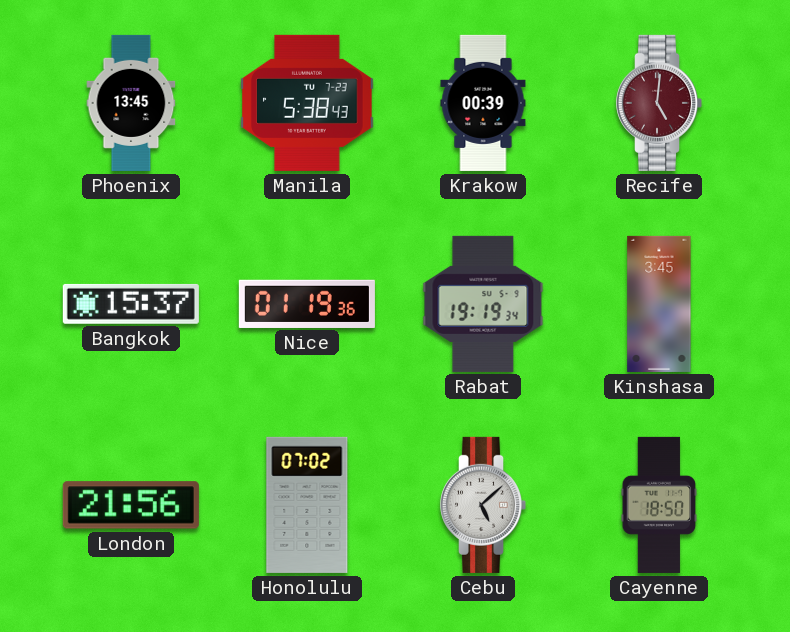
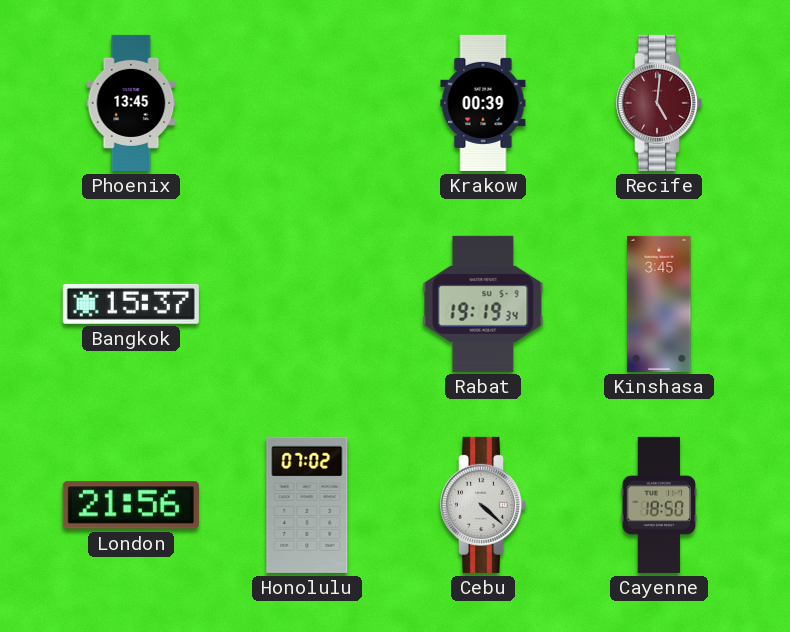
Manila: 5:38 -> none
Nice: 01:19 -> none
Cebu: 5:08 -> 4:22
